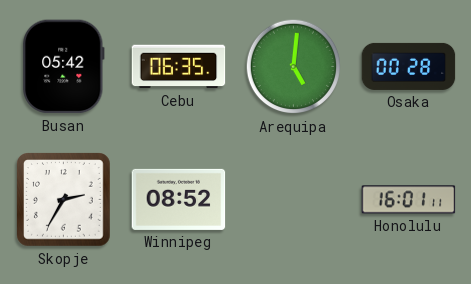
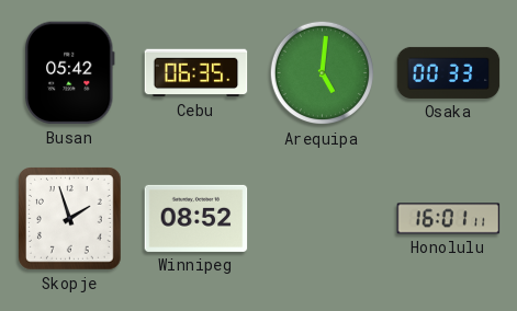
Osaka: 00:28 -> 00:33
Skopje: 2:35 -> 1:57
